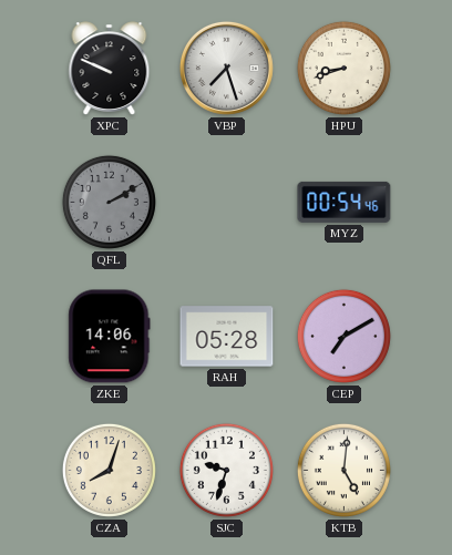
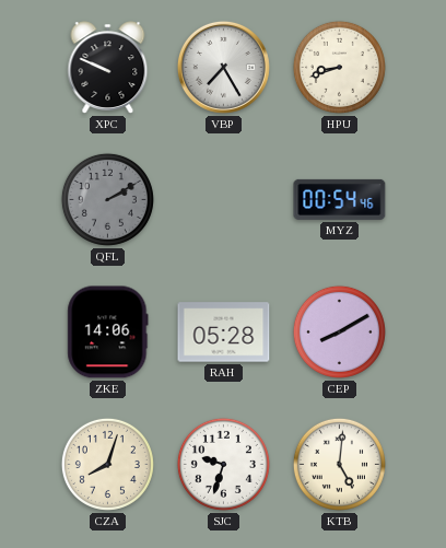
VBP: 7:27 -> 7:25
CEP: 7:10 -> 8:10
